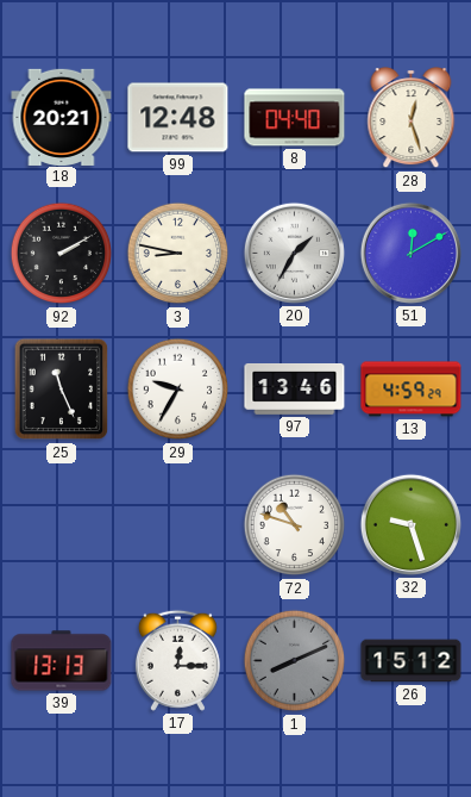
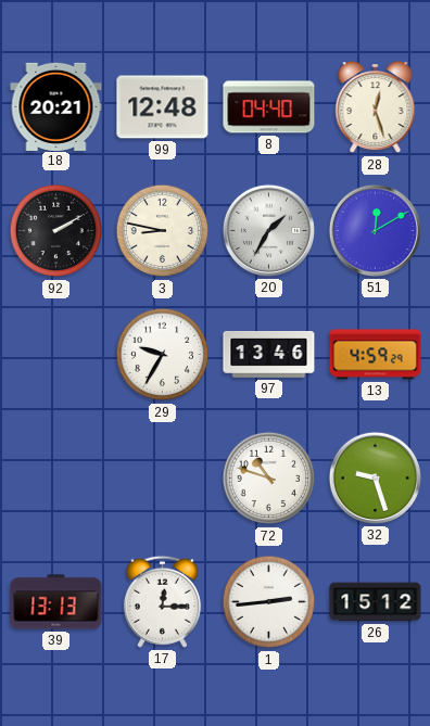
25: 11:26 -> none
1: 8:11 -> 2:44
1 dial: grey -> white
